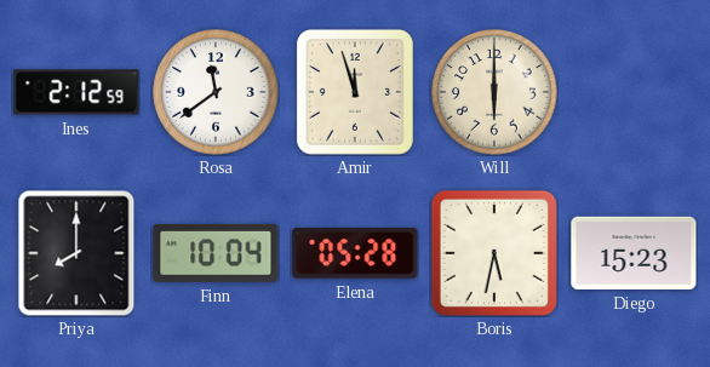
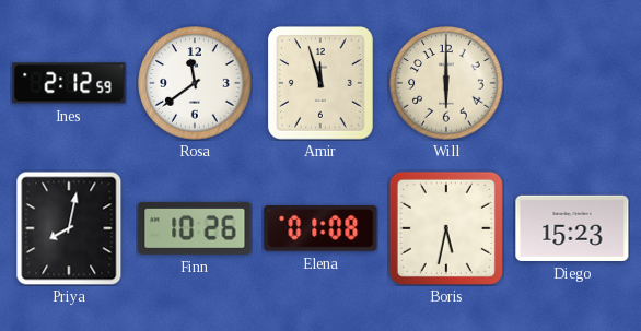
Priya: 8:00 -> 8:02
Finn: 10:04 -> 10:26
Elena: 05:28 -> 01:08
